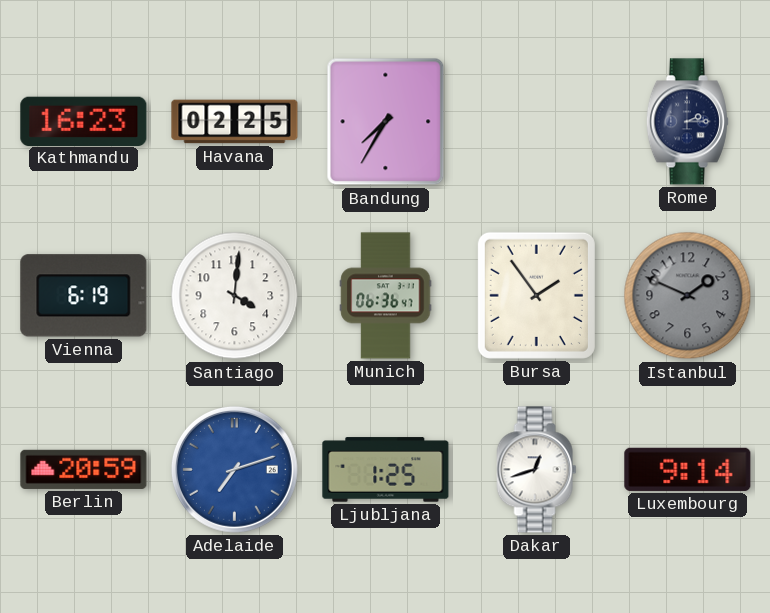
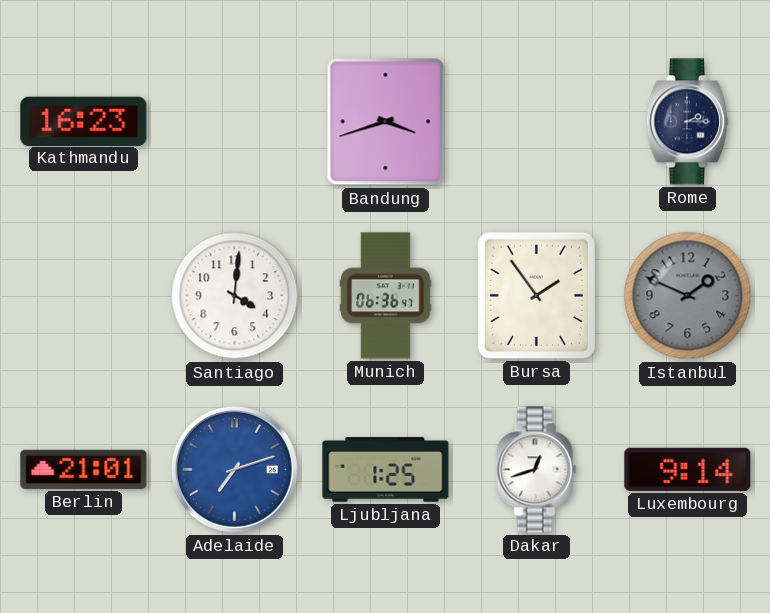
Havana: 02:25 -> none
Bandung: 7:35 -> 3:42
Vienna: 6:19 -> none
Berlin: 20:59 -> 21:01
